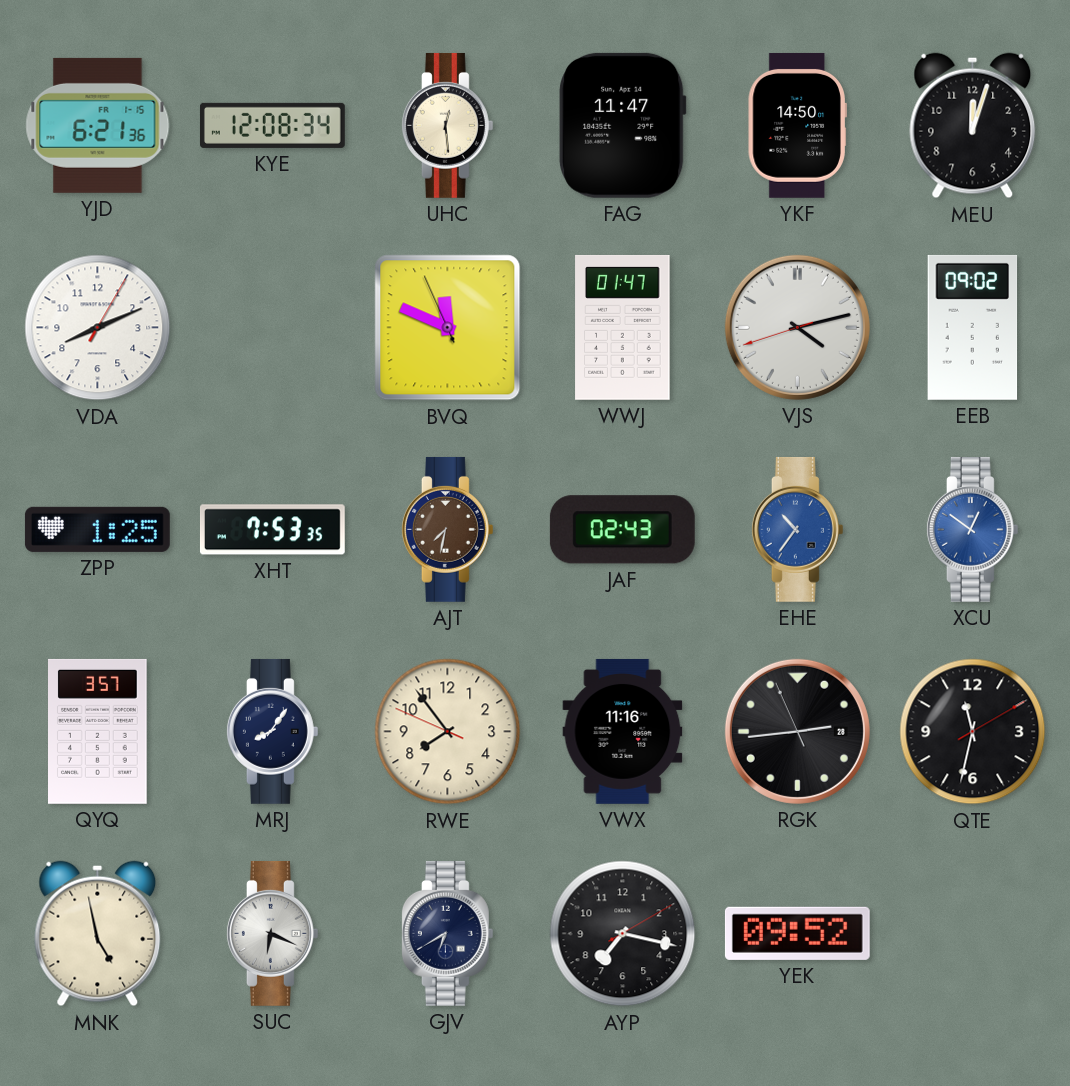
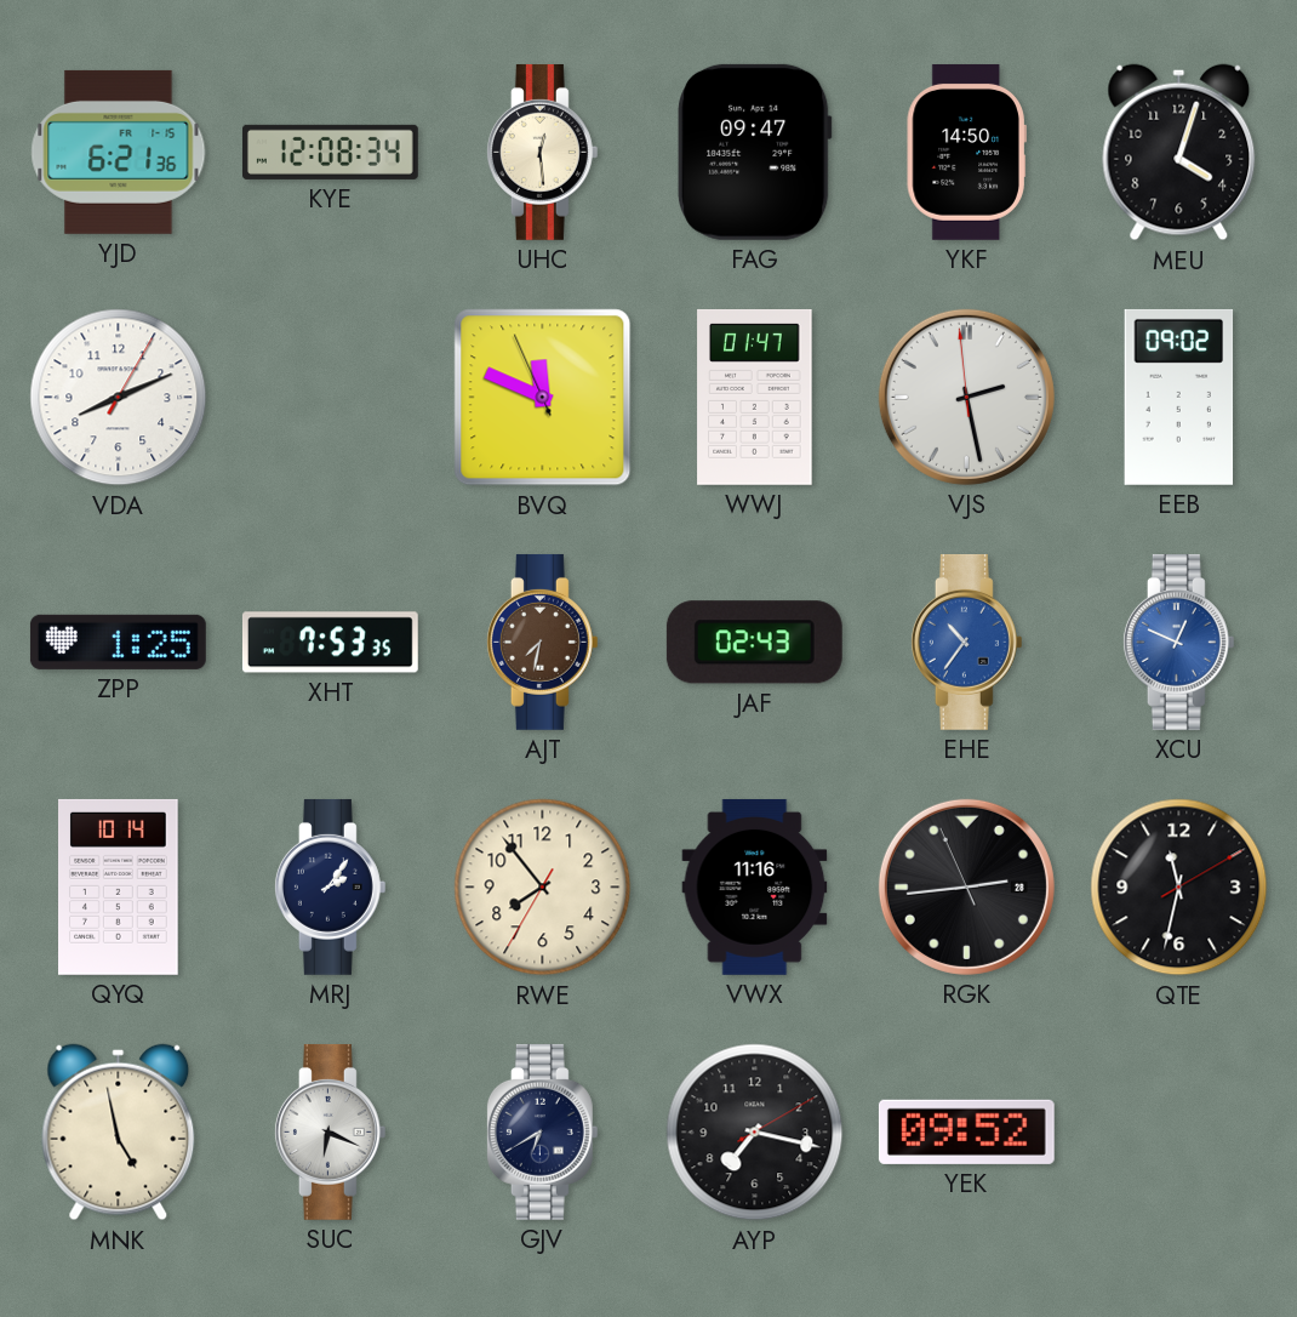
FAG: 11:47 -> 09:47
MEU: 12:03 -> 4:03
VJS: 4:12 -> 2:27
XCU: 12:51 -> 12:49
QYQ: 3:57 -> 10:14
MRJ: 8:06 -> 2:06
RWE: 7:53:49 -> 7:53:35
